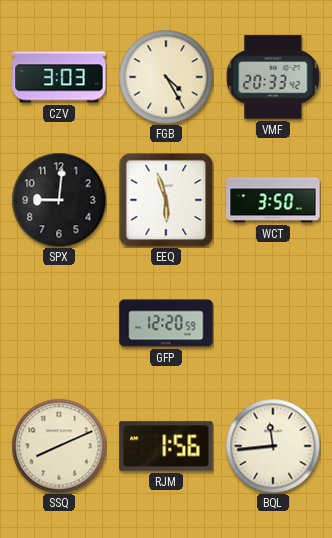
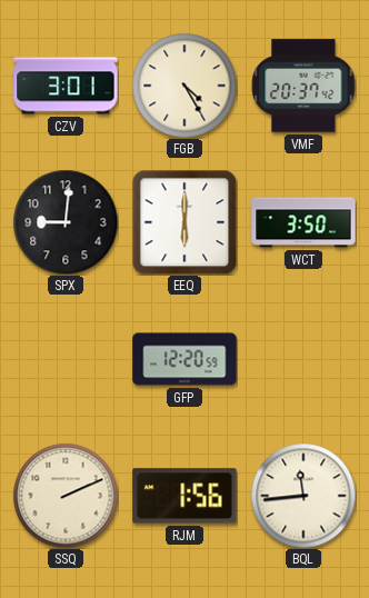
CZV: 3:03 -> 3:01
VMF: 20:33 -> 20:37
EEQ: 5:57 -> 6:00
SSQ: 8:11 -> 2:11
